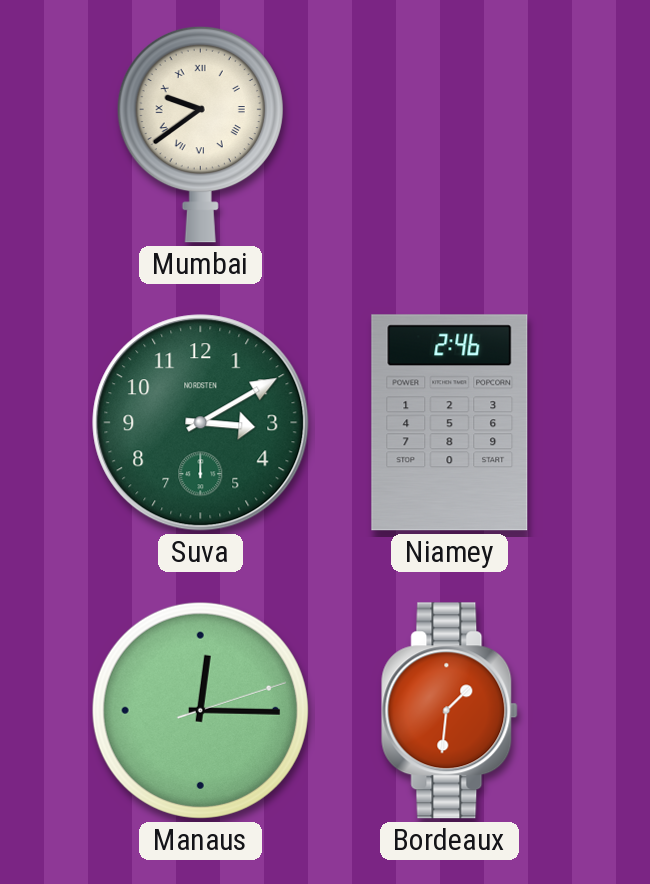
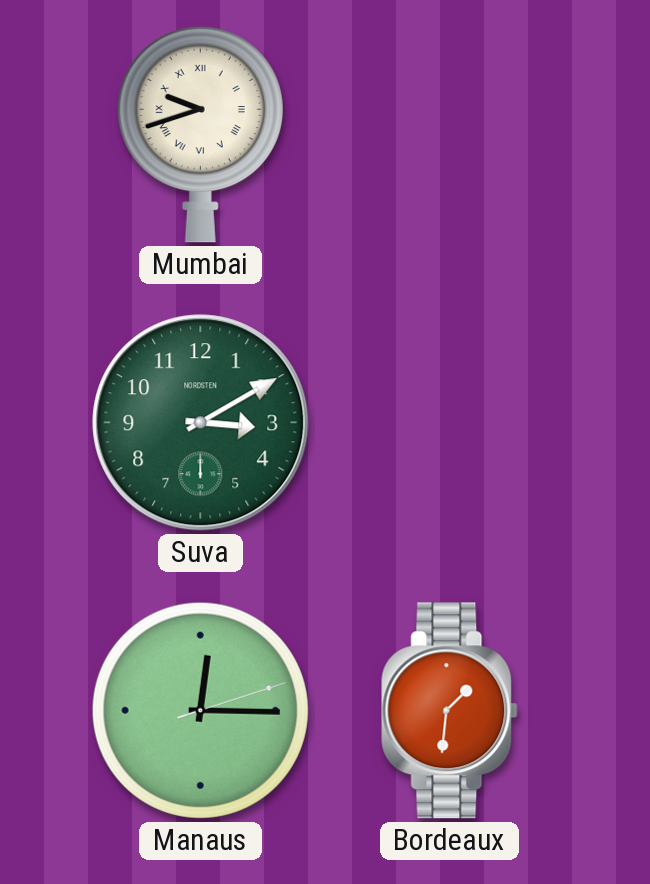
Mumbai: 9:39 -> 9:42
Niamey: 2:46 -> none
